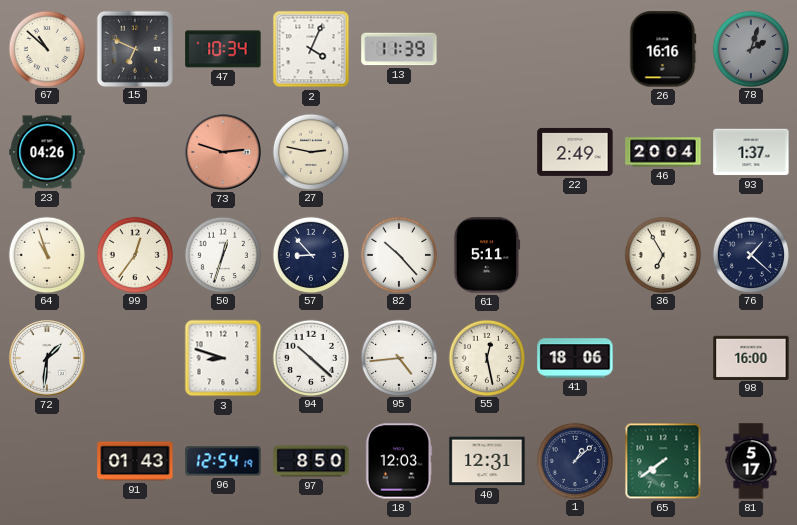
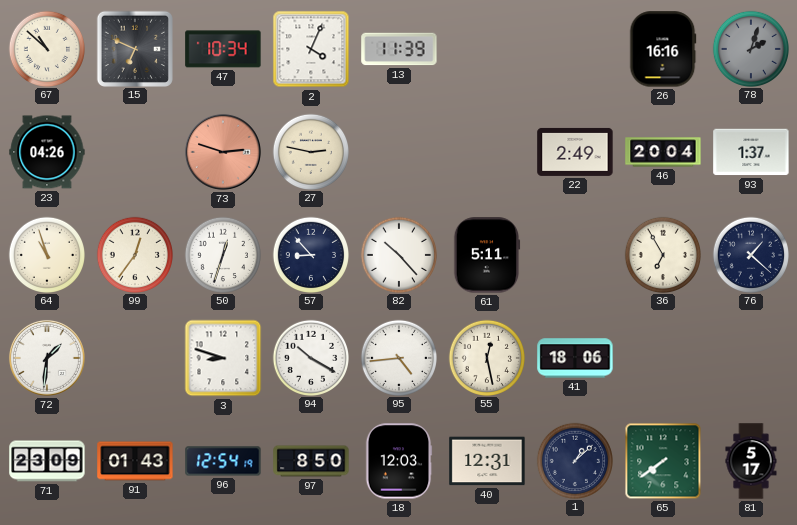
94: 10:22 -> 10:20
98: 16:00 -> none
71: none -> 23:09
